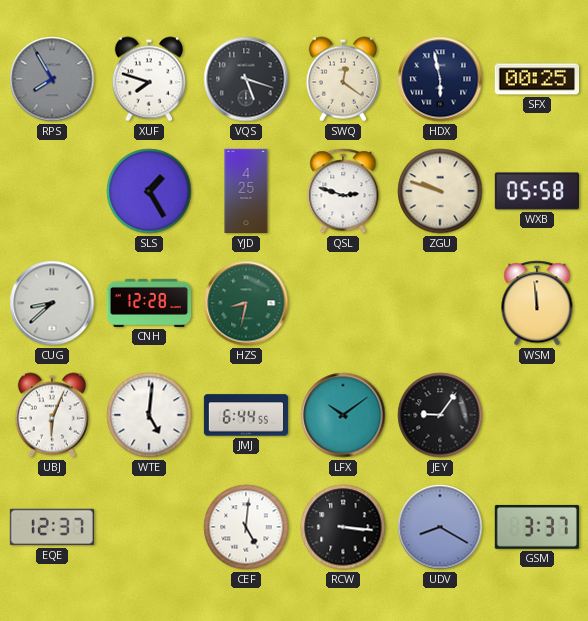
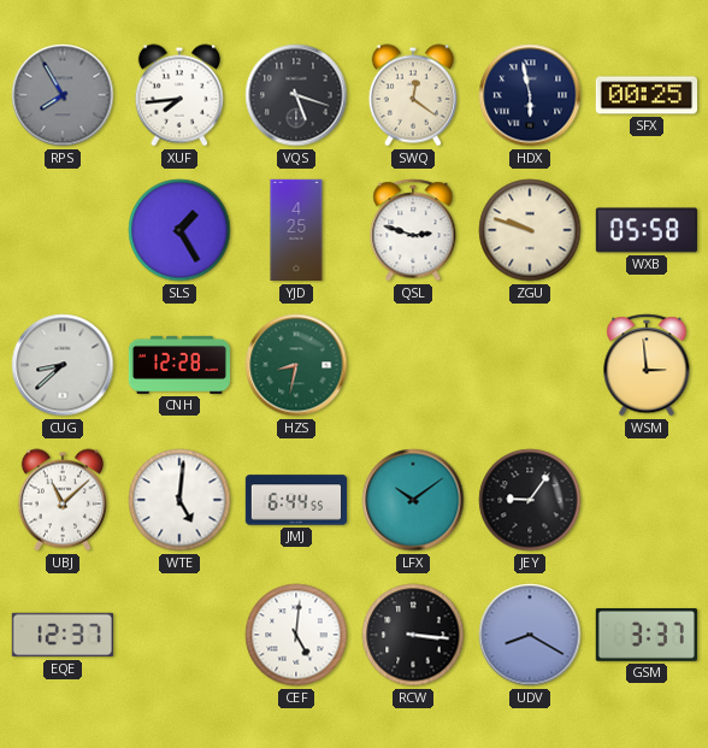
XUF: 7:48 -> 7:44
WSM: 11:59 -> 2:59
UBJ: 6:04 -> 11:08
